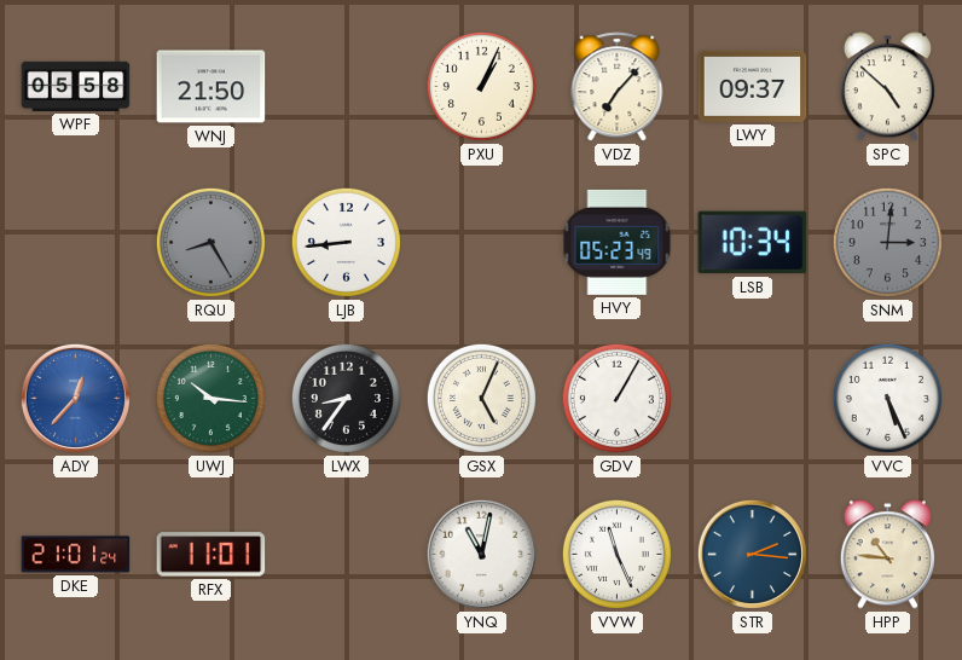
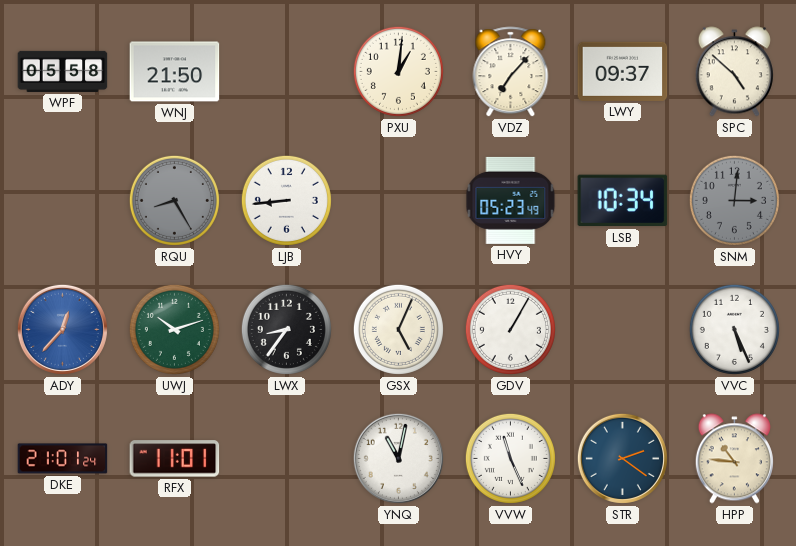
PXU: 1:04 -> 1:01
UWJ: 10:16 -> 10:12
STR: 2:16 -> 2:21
